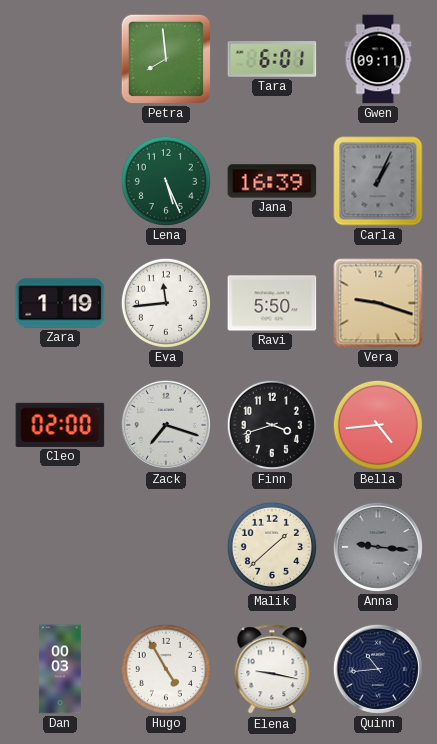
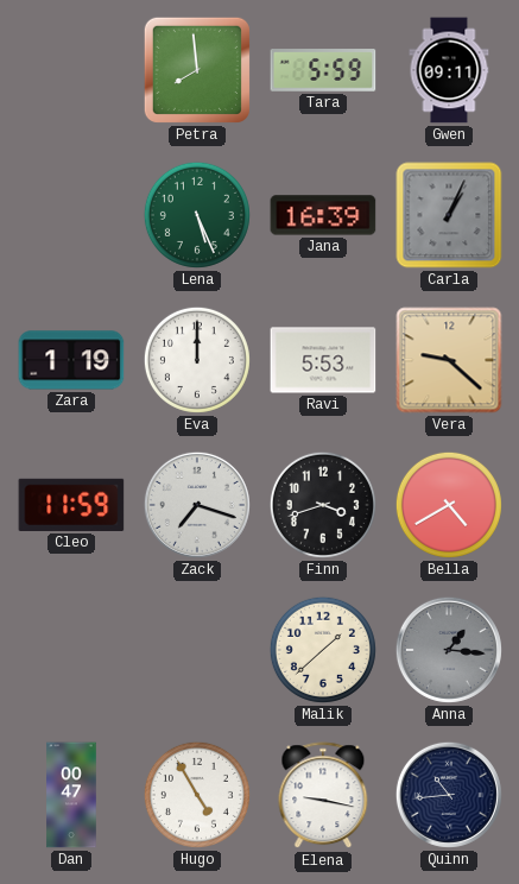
Tara: 6:01 -> 5:59
Eva: 11:44 -> 12:00
Ravi: 5:50 -> 5:53
Vera: 9:18 -> 9:22
Cleo: 02:00 -> 11:59
Bella: 4:44 -> 4:40
Anna: 9:16 -> 1:16
Dan: 00:03 -> 00:47
